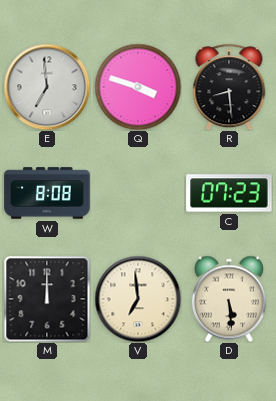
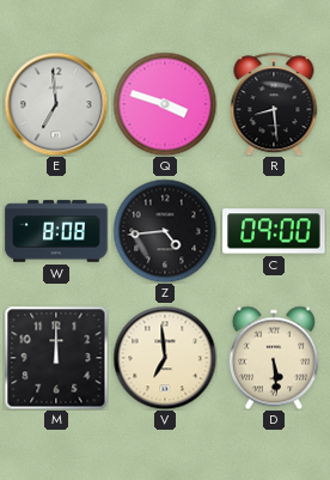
Z: none -> 4:44
C: 07:23 -> 09:00
